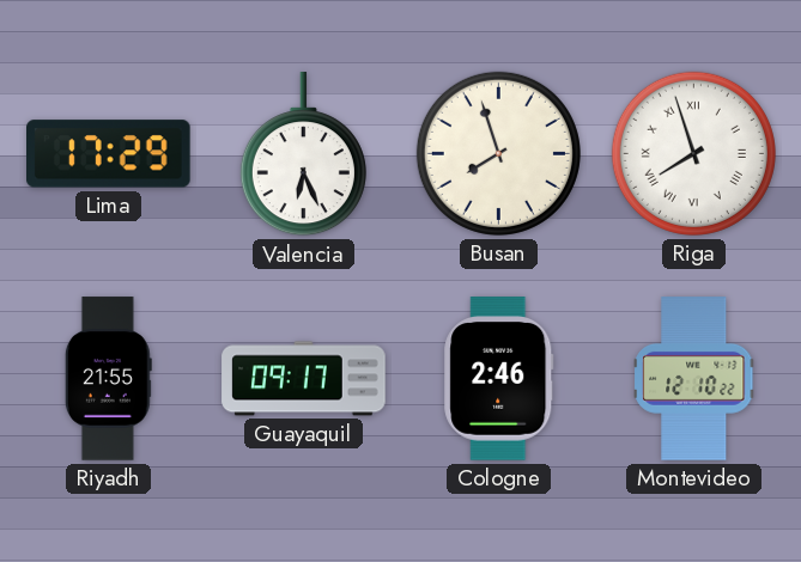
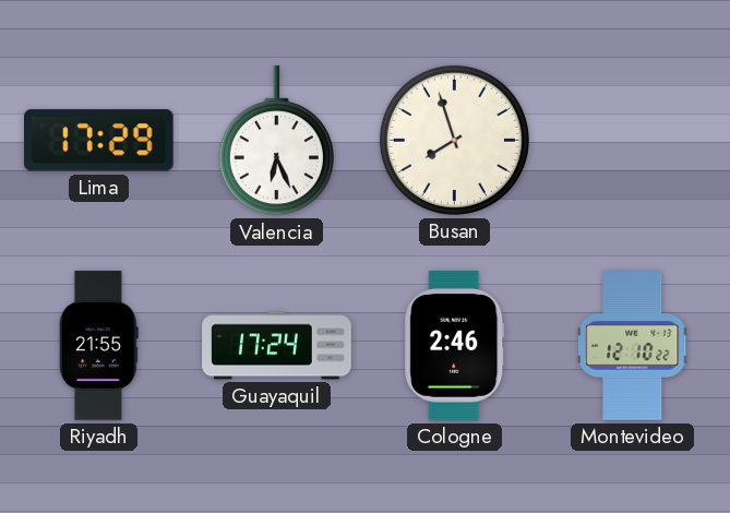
Riga: 7:57 -> none
Guayaquil: 09:17 -> 17:24
